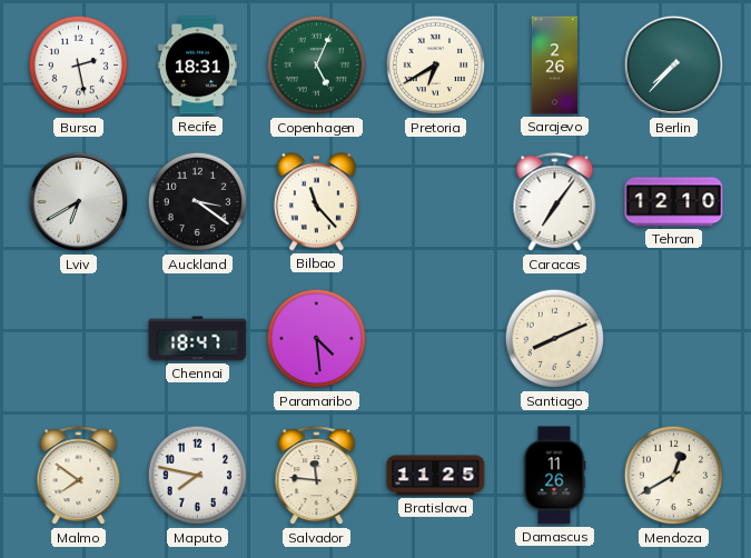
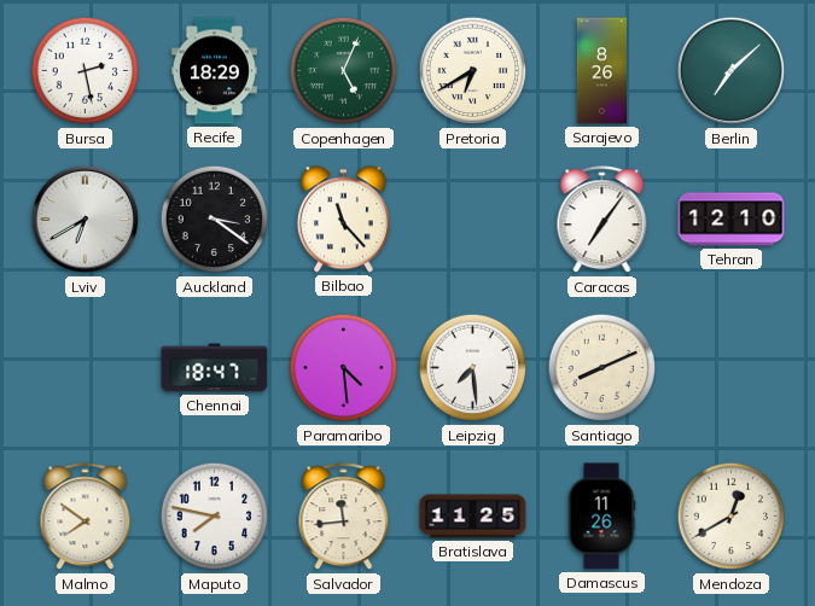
Recife: 18:31 -> 18:29
Sarajevo: 2:26 -> 8:26
Berlin: 7:37 -> 7:08
Leipzig: none -> 7:29
Salvador: 11:46 -> 11:44
